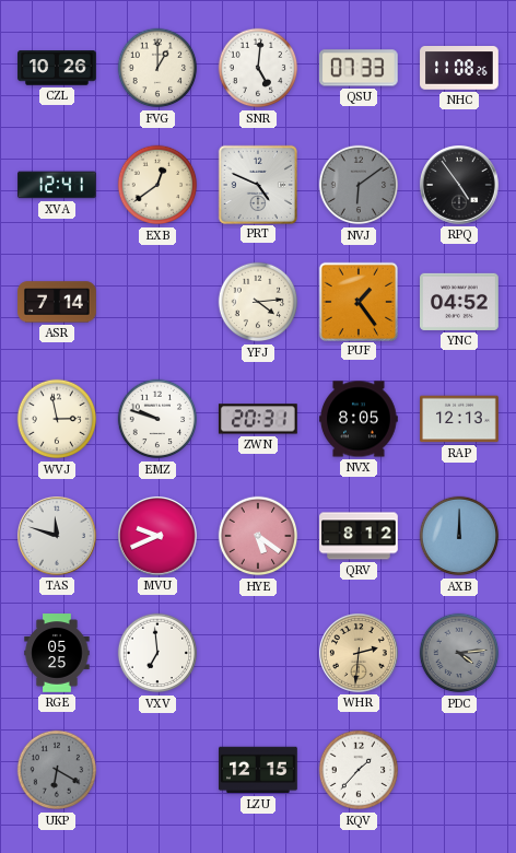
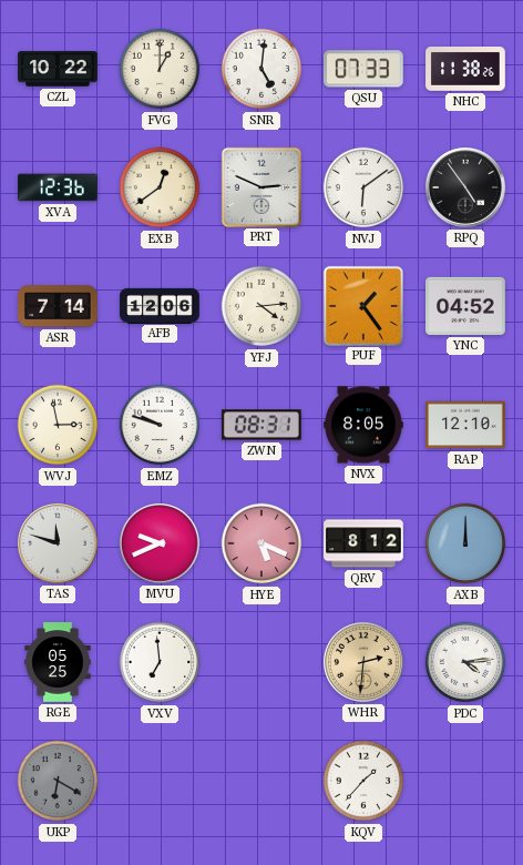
CZL: 10:26 -> 10:22
NHC: 11:08 -> 11:38
XVA: 12:41 -> 12:36
PRT: 4:49 -> 2:49
NVJ dial: grey -> white
AFB: none -> 12:06
ZWN: 20:31 -> 08:31
RAP: 12:13 -> 12:10
HYE: 5:21 -> 5:19
PDC dial: grey -> white
LZU: 12:15 -> none
